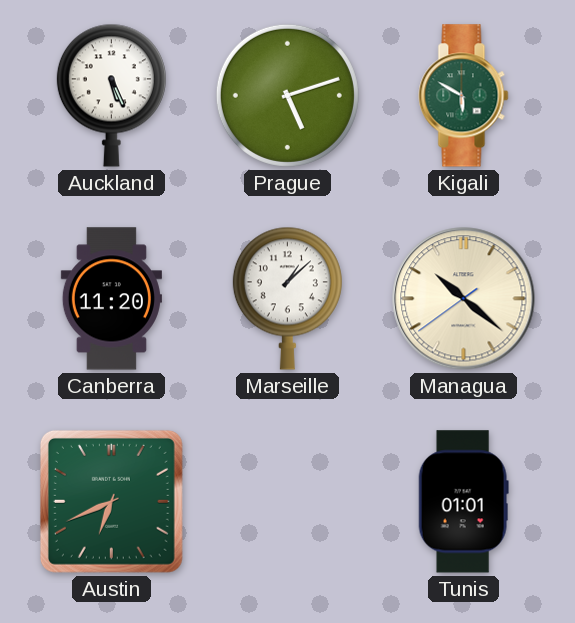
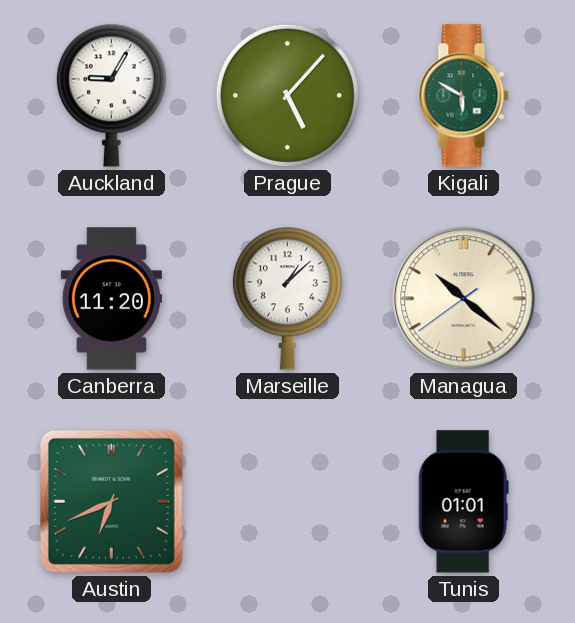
Auckland: 5:26 -> 9:05
Prague: 5:12 -> 5:07
